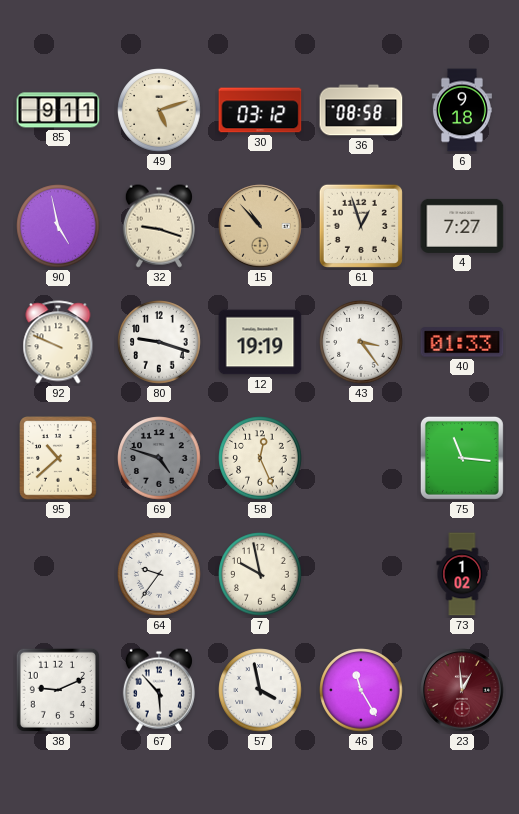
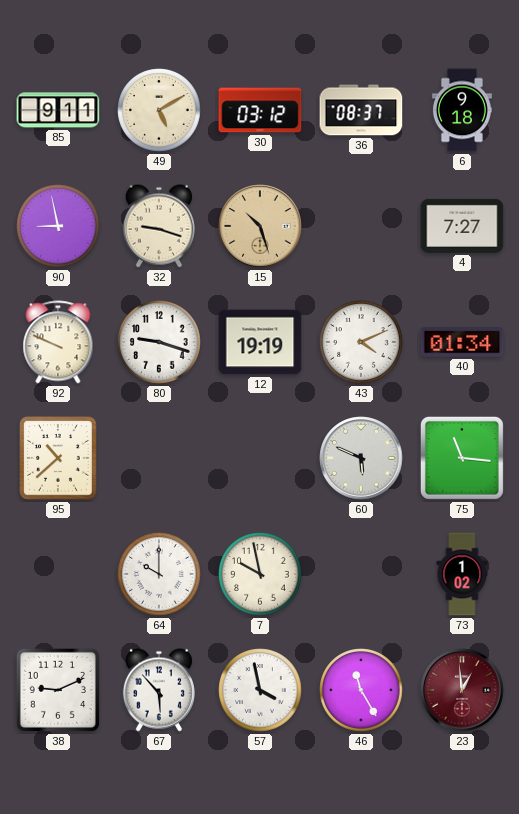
49: 5:12 -> 5:10
36: 08:58 -> 08:37
90: 4:58 -> 8:58
15: 10:53 -> 10:27
61: 12:57 -> none
43: 3:24 -> 4:11
40: 01:33 -> 01:34
69: 4:48 -> none
58: 12:26 -> none
60: none -> 5:49
64: 9:36 -> 10:00
